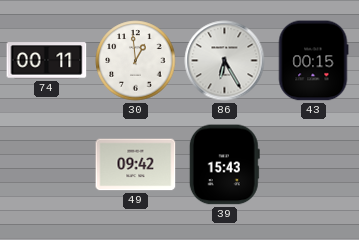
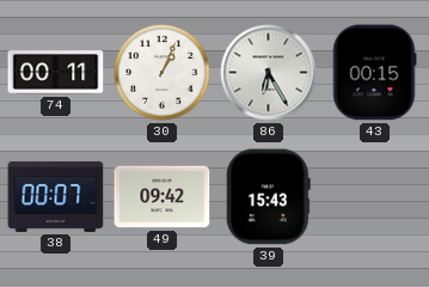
30: 12:59 -> 1:04
38: none -> 00:07
